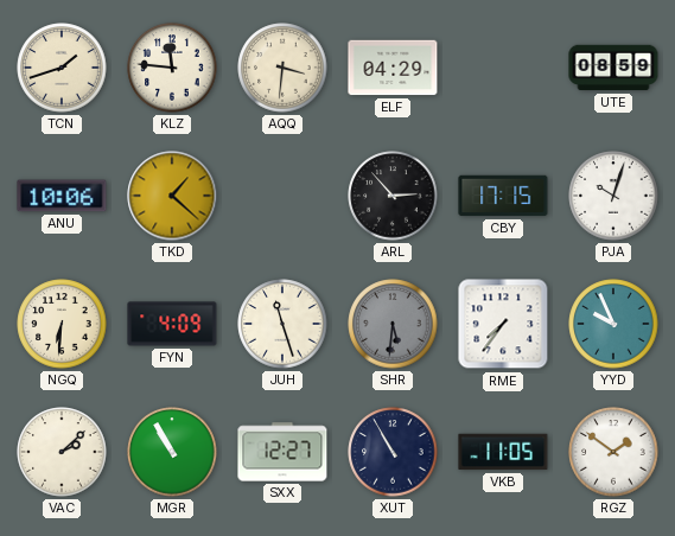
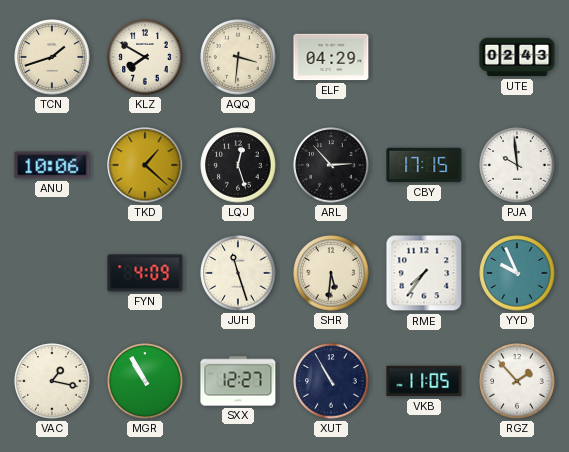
KLZ: 11:46 -> 7:50
UTE: 08:59 -> 02:43
LQJ: none -> 12:27
PJA: 10:03 -> 9:59
NGQ: 6:31 -> none
SHR dial: grey -> cream
VAC: 2:08 -> 1:17
RGZ: 1:51 -> 1:53
